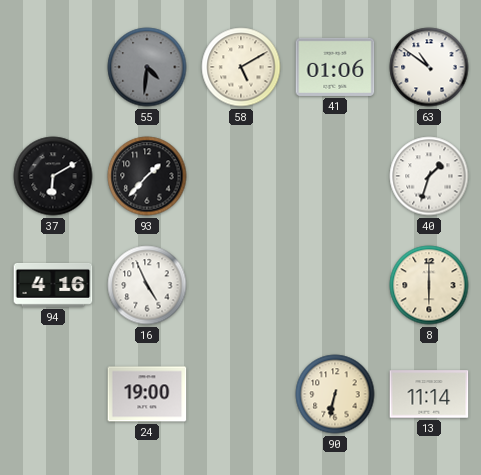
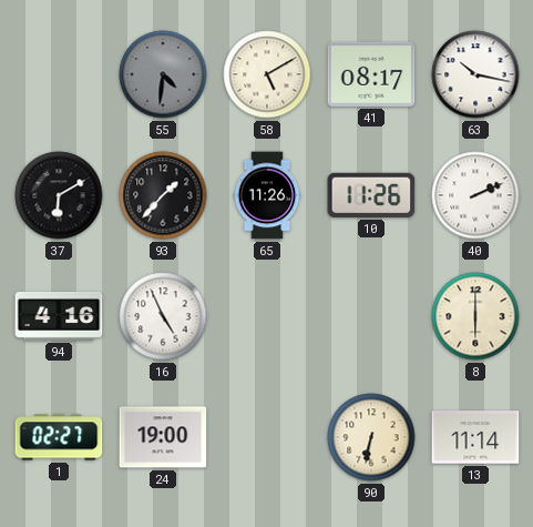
41: 01:06 -> 08:17
63: 10:51 -> 10:17
65: none -> 11:26
10: none -> 11:26
40: 1:33 -> 2:11
1: none -> 02:27
